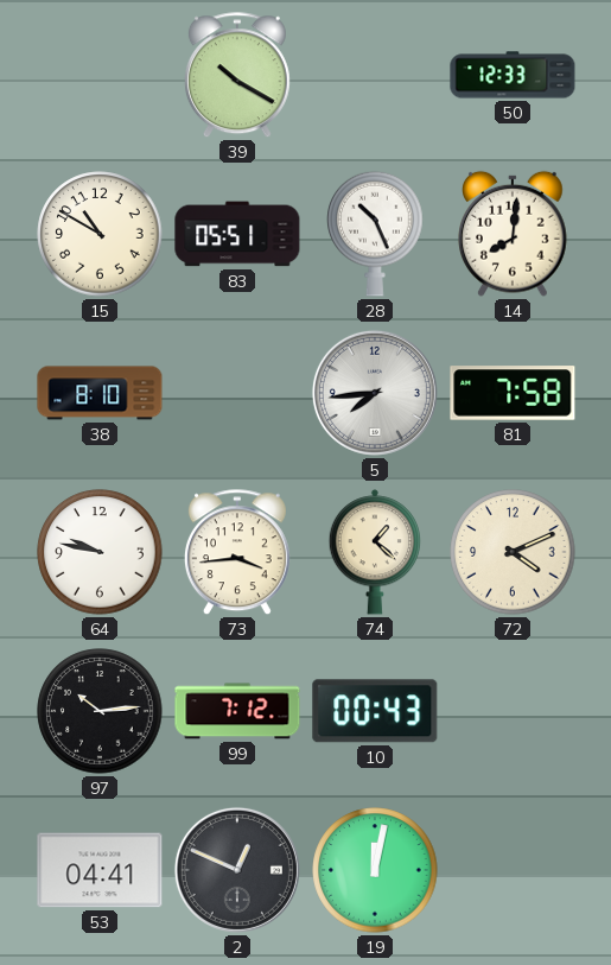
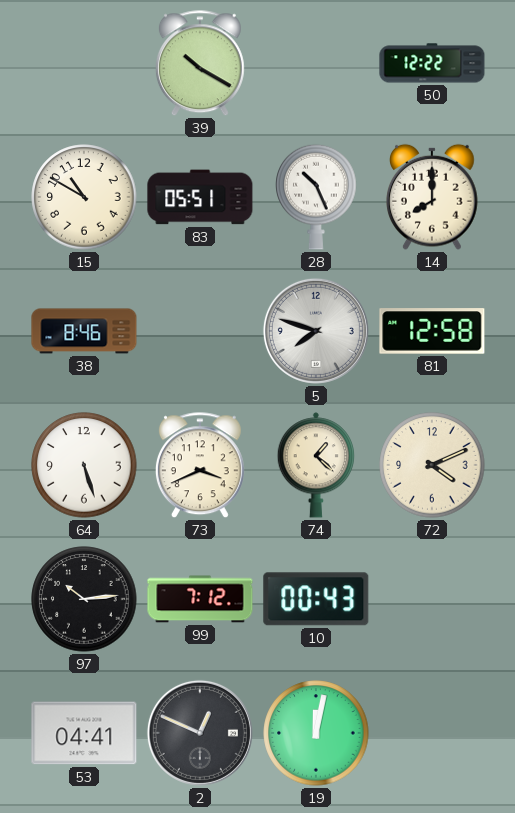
50: 12:33 -> 12:22
14: 8:01 -> 8:00
38: 8:10 -> 8:46
5: 7:44 -> 7:48
81: 7:58 -> 12:58
64: 9:47 -> 5:27
73: 3:44 -> 3:41
